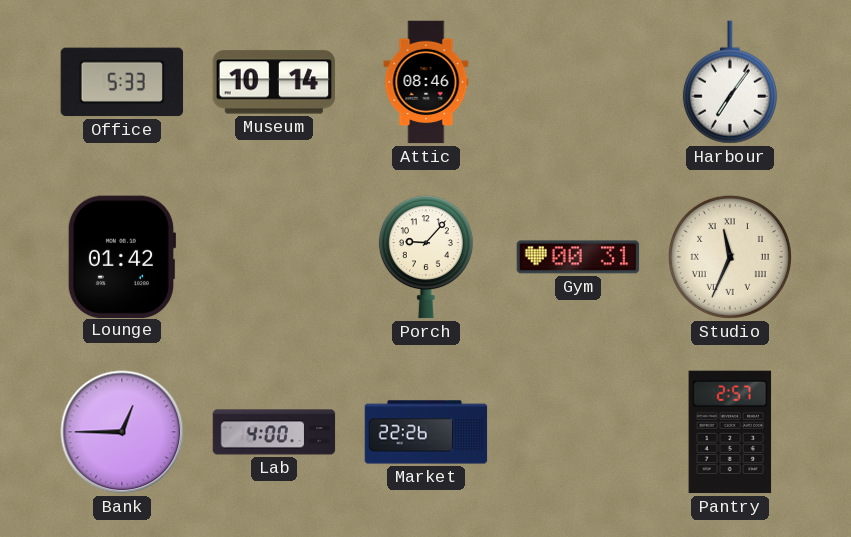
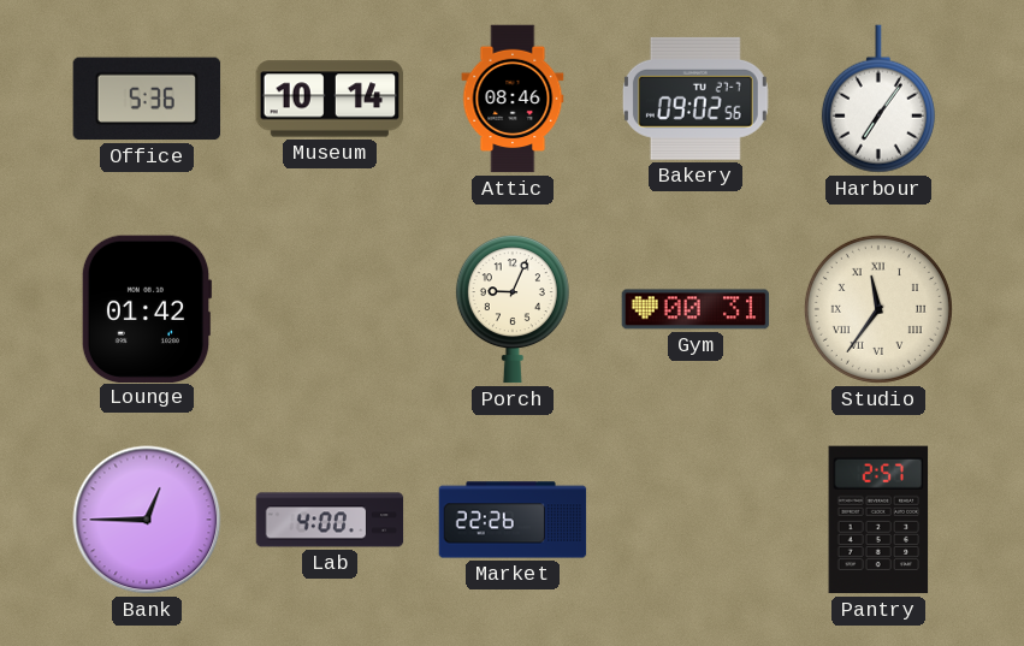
Office: 5:33 -> 5:36
Bakery: none -> 09:02
Porch: 9:07 -> 9:04
Studio: 11:34 -> 11:36
